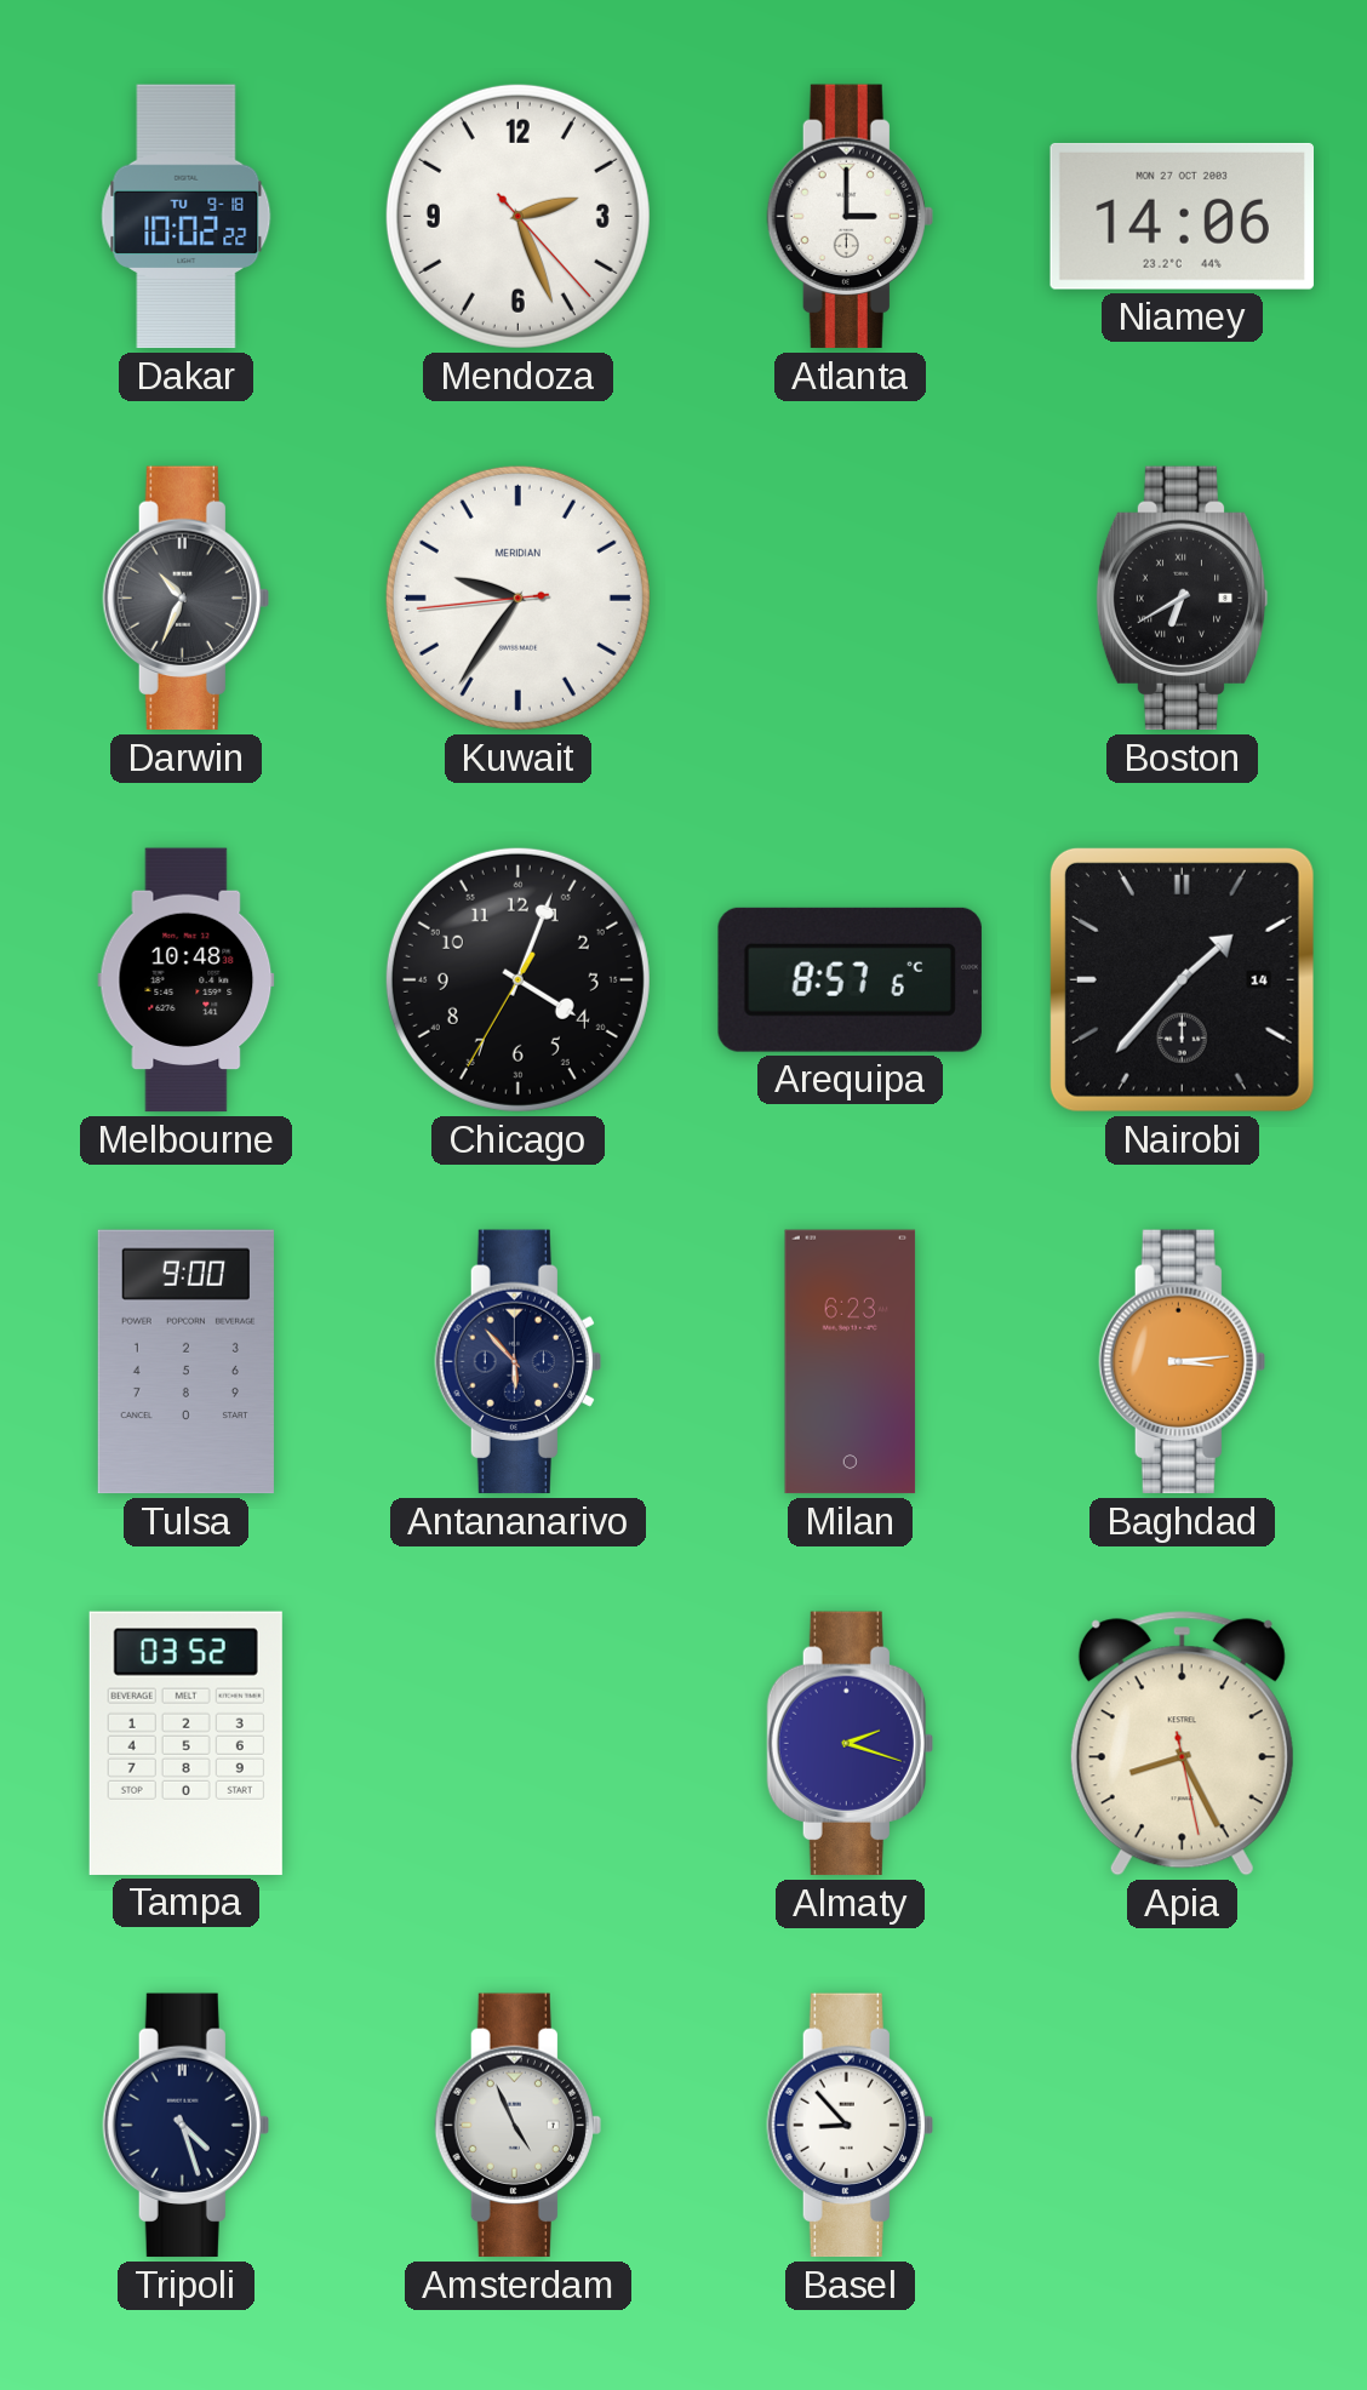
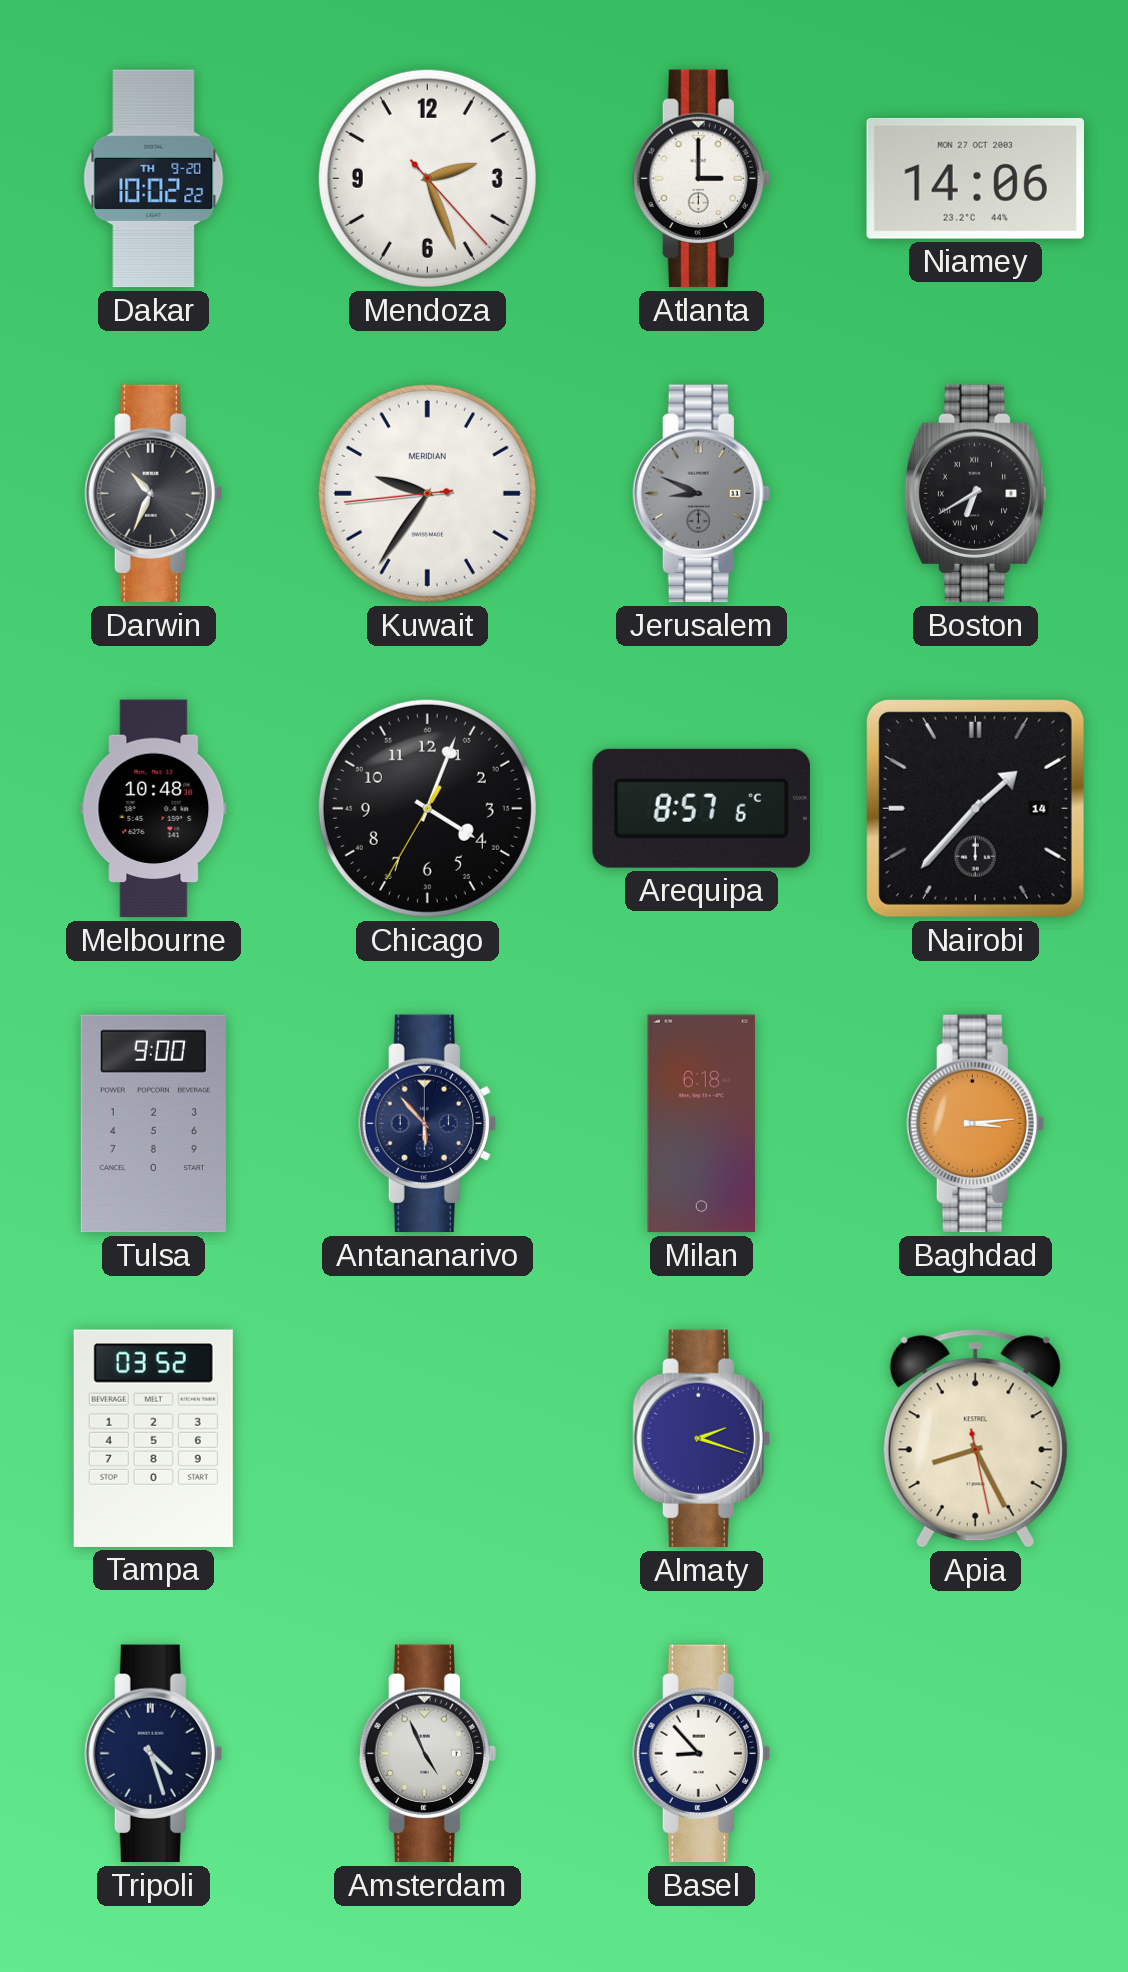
Dakar date: TU 9-18 -> TH 9-20
Jerusalem: none -> 8:49
Milan: 6:23 -> 6:18
